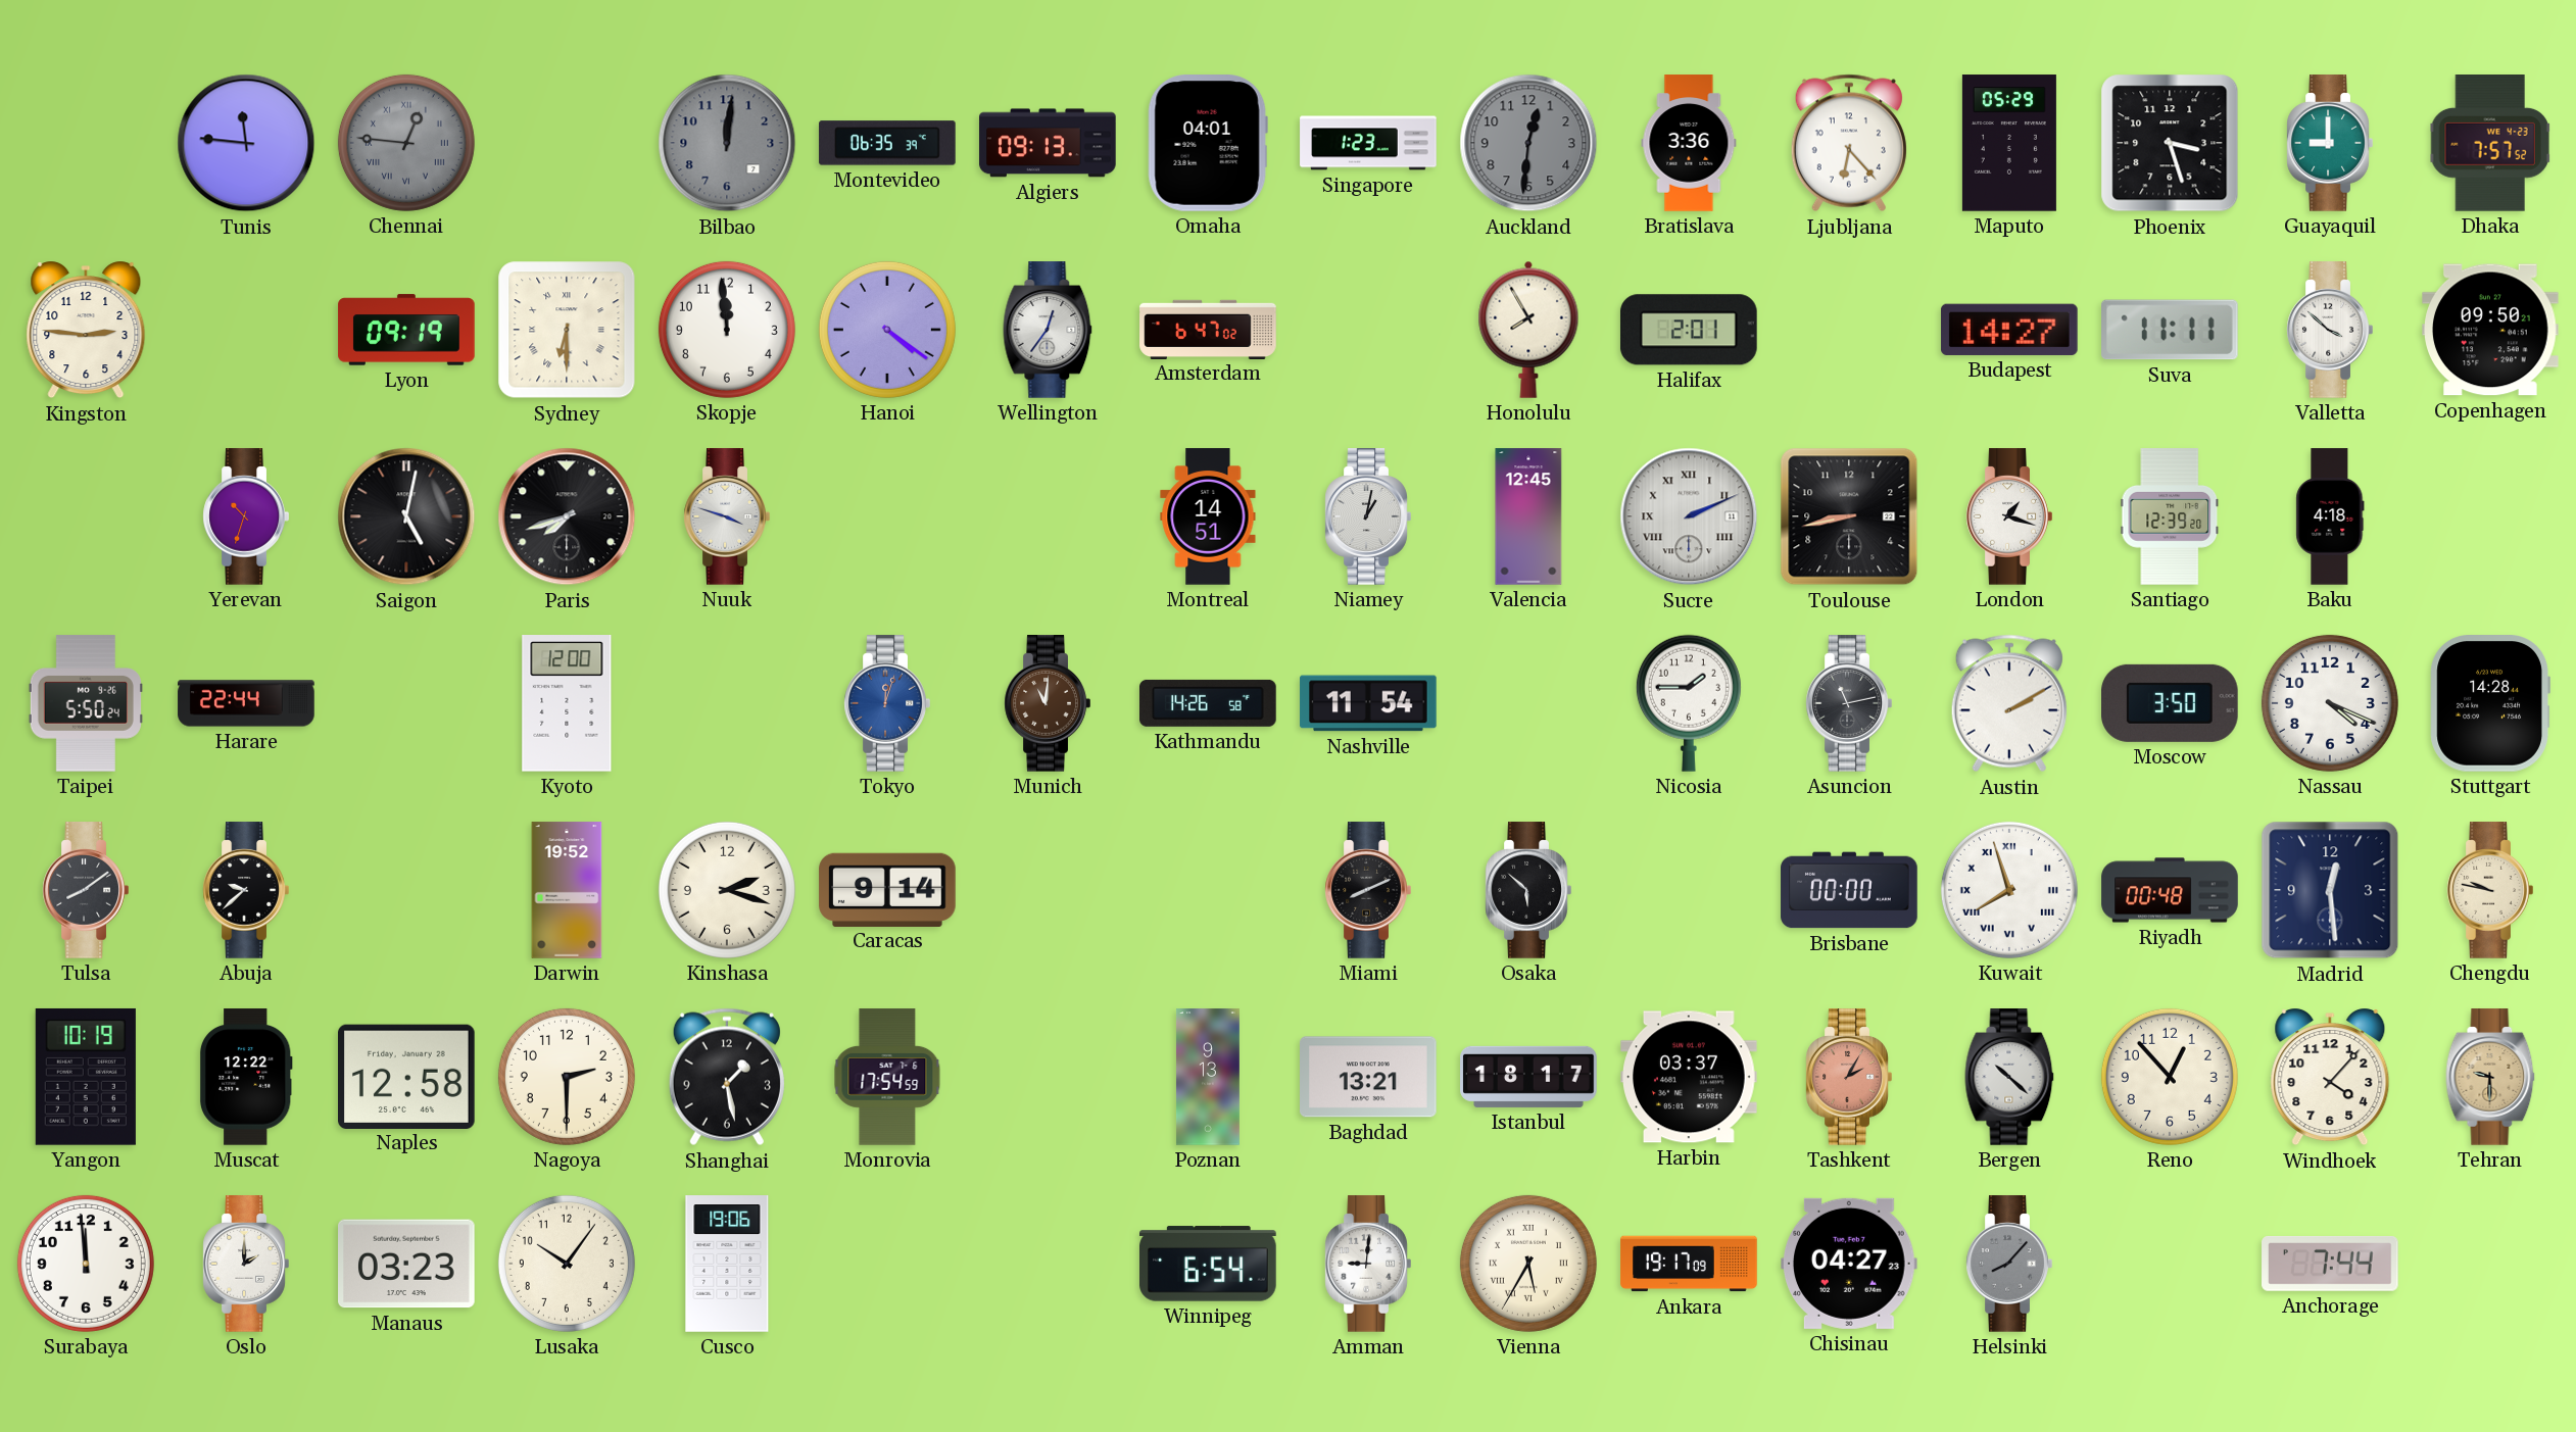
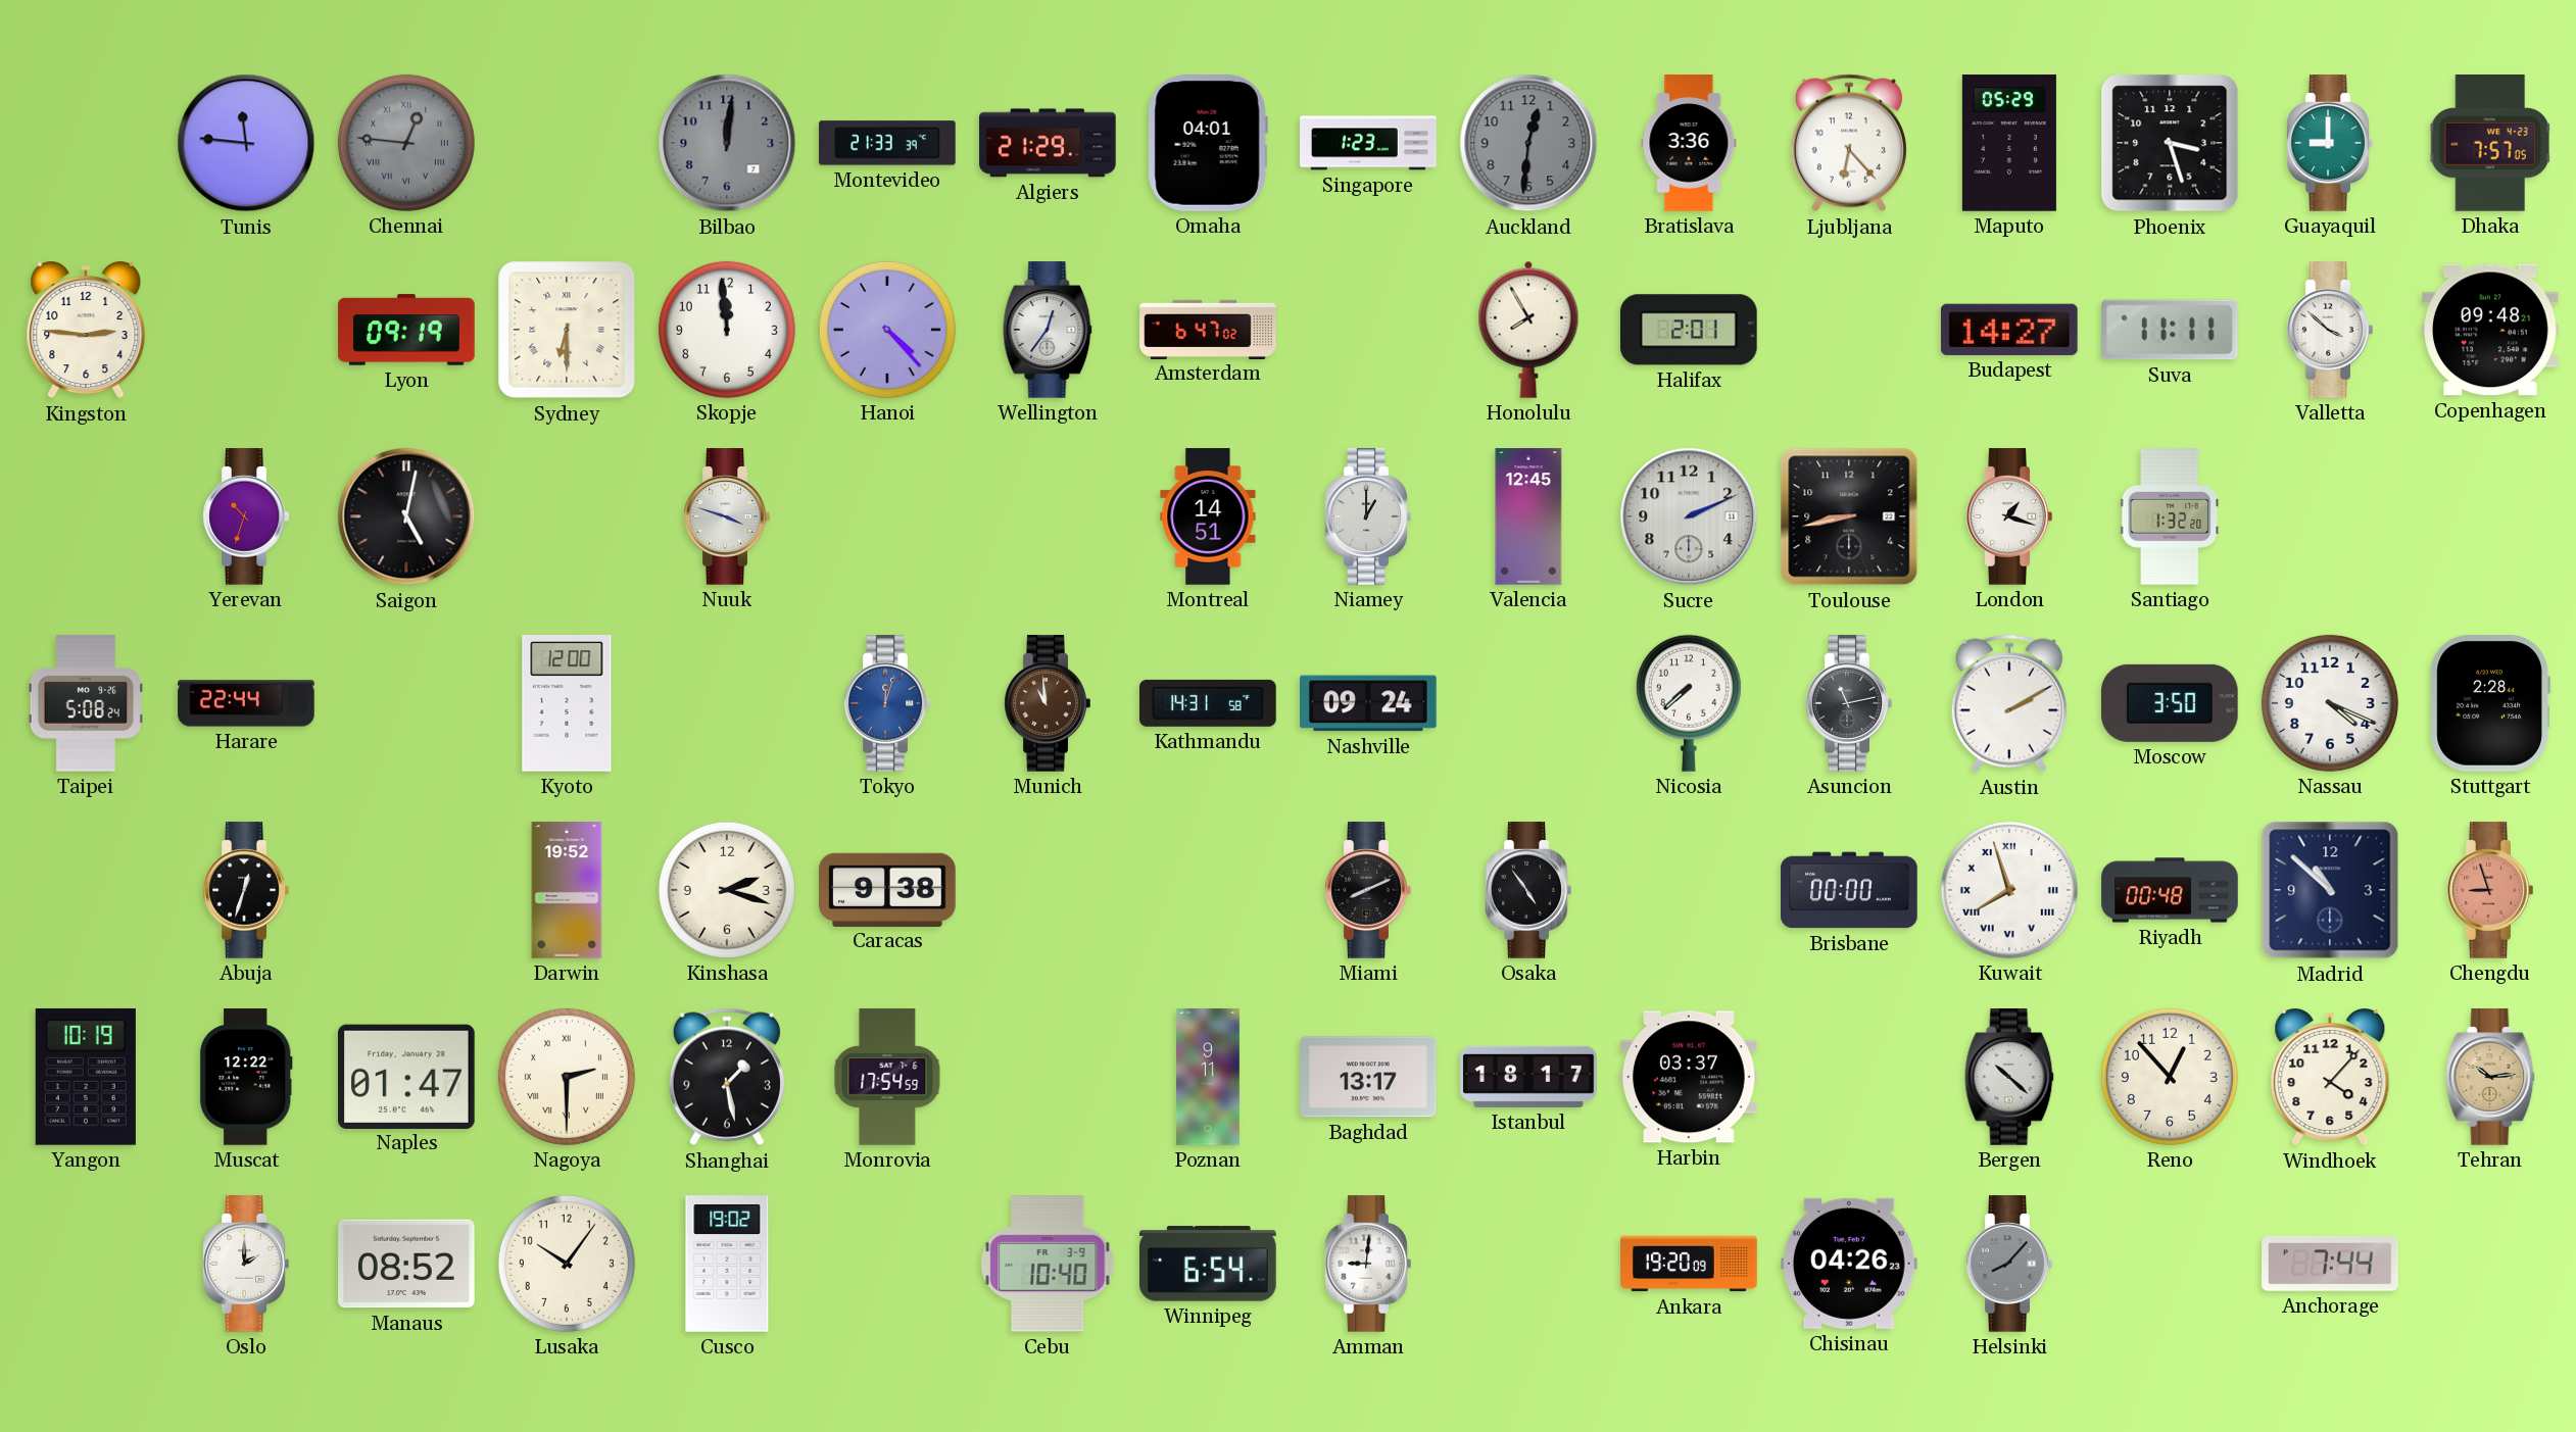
Montevideo: 06:35 -> 21:33
Algiers: 09:13 -> 21:29
Dhaka: 7:57:52 -> 7:57:05
Hanoi: 4:21 -> 4:23
Copenhagen: 09:50 -> 09:48
Paris: 7:42 -> none
Niamey: 1:02 -> 1:00
Sucre numerals: Roman -> Arabic
Santiago: 12:39 -> 1:32
Baku: 4:18 -> none
Taipei: 5:50 -> 5:08
Munich: 11:01 -> 10:59
Kathmandu: 14:26 -> 14:31
Nashville: 11:54 -> 09:24
Nicosia: 1:45 -> 7:38
Stuttgart: 14:28 -> 2:28
Tulsa: 8:09 -> none
Abuja: 9:38 -> 12:33
Caracas: 9:14 -> 9:38
Osaka: 5:52 -> 4:54
Madrid: 12:29 -> 10:52
Chengdu: 9:47 -> 8:57
Chengdu dial: cream -> salmon
Naples: 12:58 -> 01:47
Nagoya numerals: Arabic -> Roman
Poznan: 9:13 -> 9:11
Baghdad: 13:21 -> 13:17
Tashkent: 2:05 -> none
Tehran: 9:30 -> 10:14
Surabaya: 11:59 -> none
Manaus: 03:23 -> 08:52
Cusco: 19:06 -> 19:02
Cebu: none -> 10:40
Vienna: 5:35 -> none
Ankara: 19:17 -> 19:20
Chisinau: 04:27 -> 04:26
